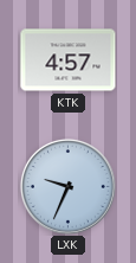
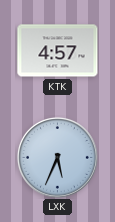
LXK: 9:34 -> 5:34
